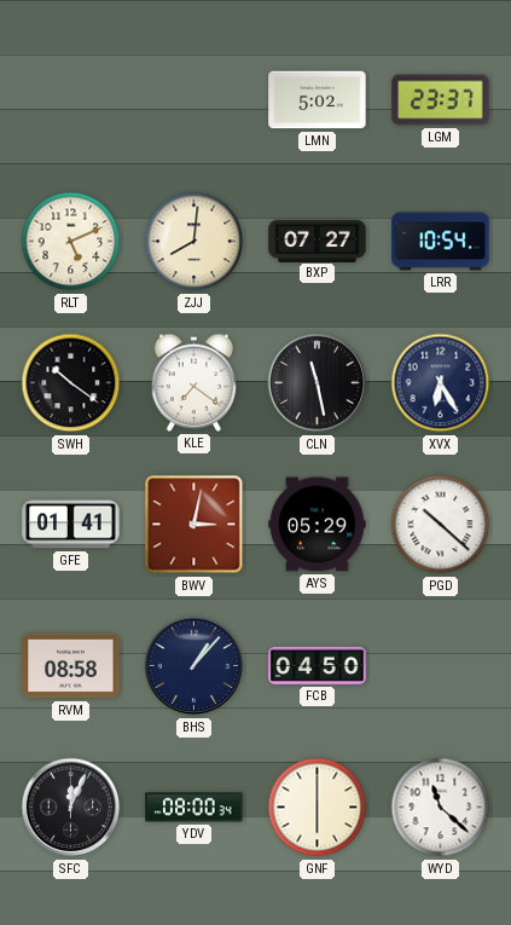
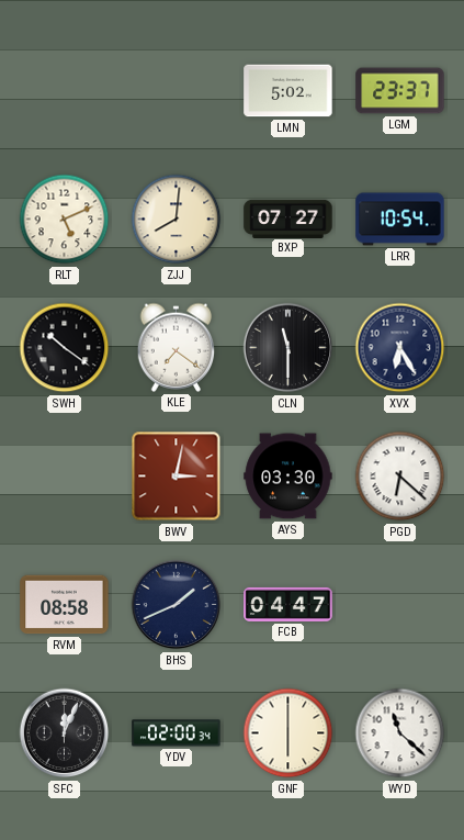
CLN: 11:28 -> 11:30
GFE: 01:41 -> none
AYS: 05:29 -> 03:30
PGD: 10:22 -> 6:22
BHS: 1:07 -> 1:41
FCB: 04:50 -> 04:47
YDV: 08:00 -> 02:00
